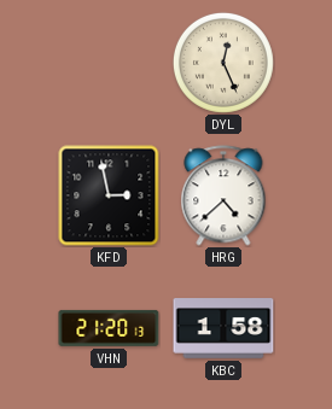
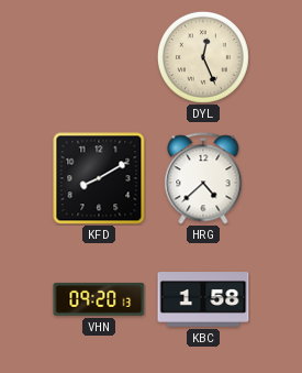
KFD: 2:58 -> 8:10
VHN: 21:20 -> 09:20
